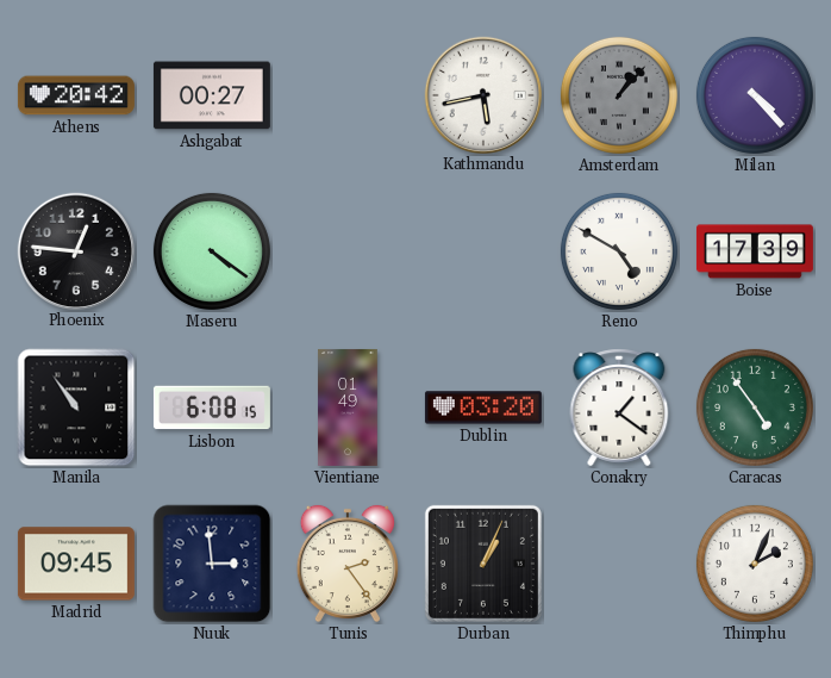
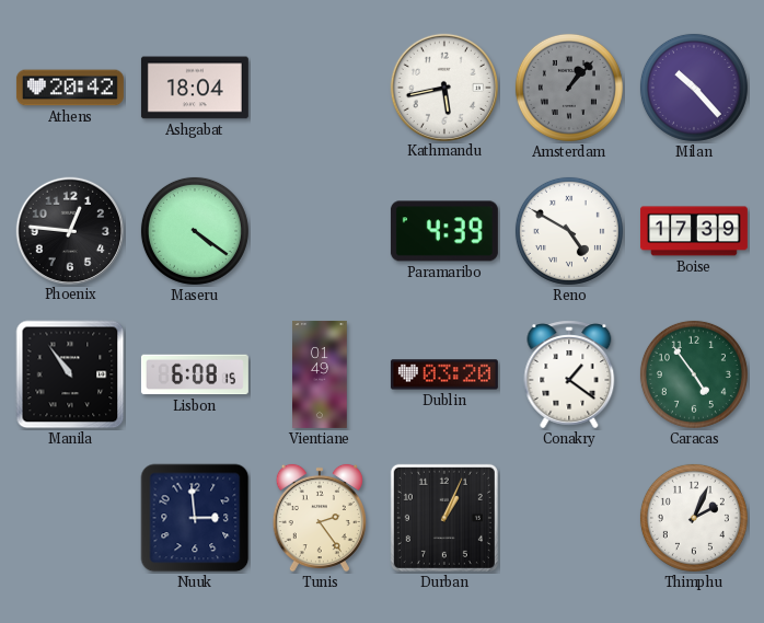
Ashgabat: 00:27 -> 18:04
Milan: 4:23 -> 10:23
Paramaribo: none -> 4:39
Madrid: 09:45 -> none
